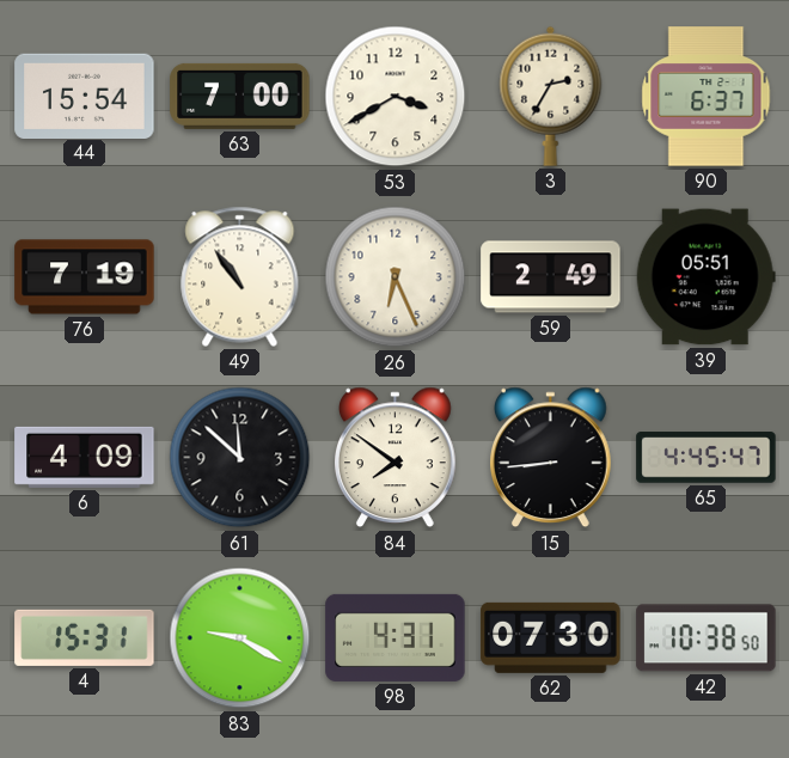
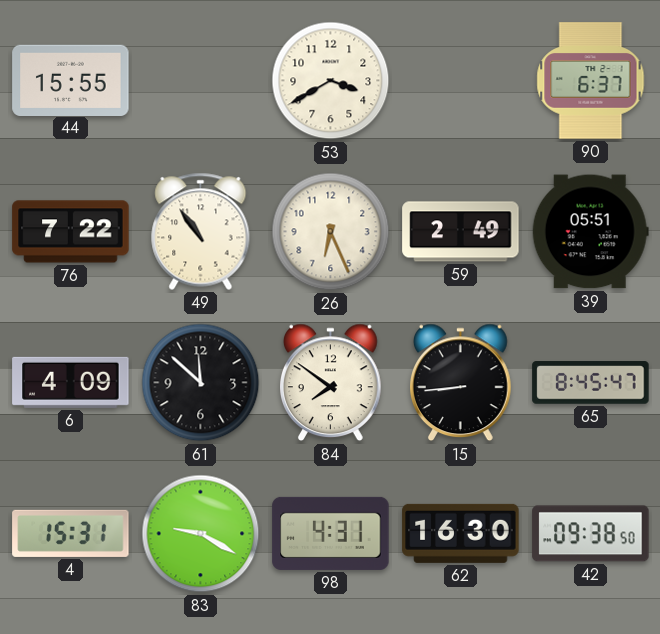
44: 15:54 -> 15:55
63: 7:00 -> none
3: 2:35 -> none
76: 7:19 -> 7:22
65: 4:45 -> 8:45
62: 07:30 -> 16:30
42: 10:38 -> 09:38
